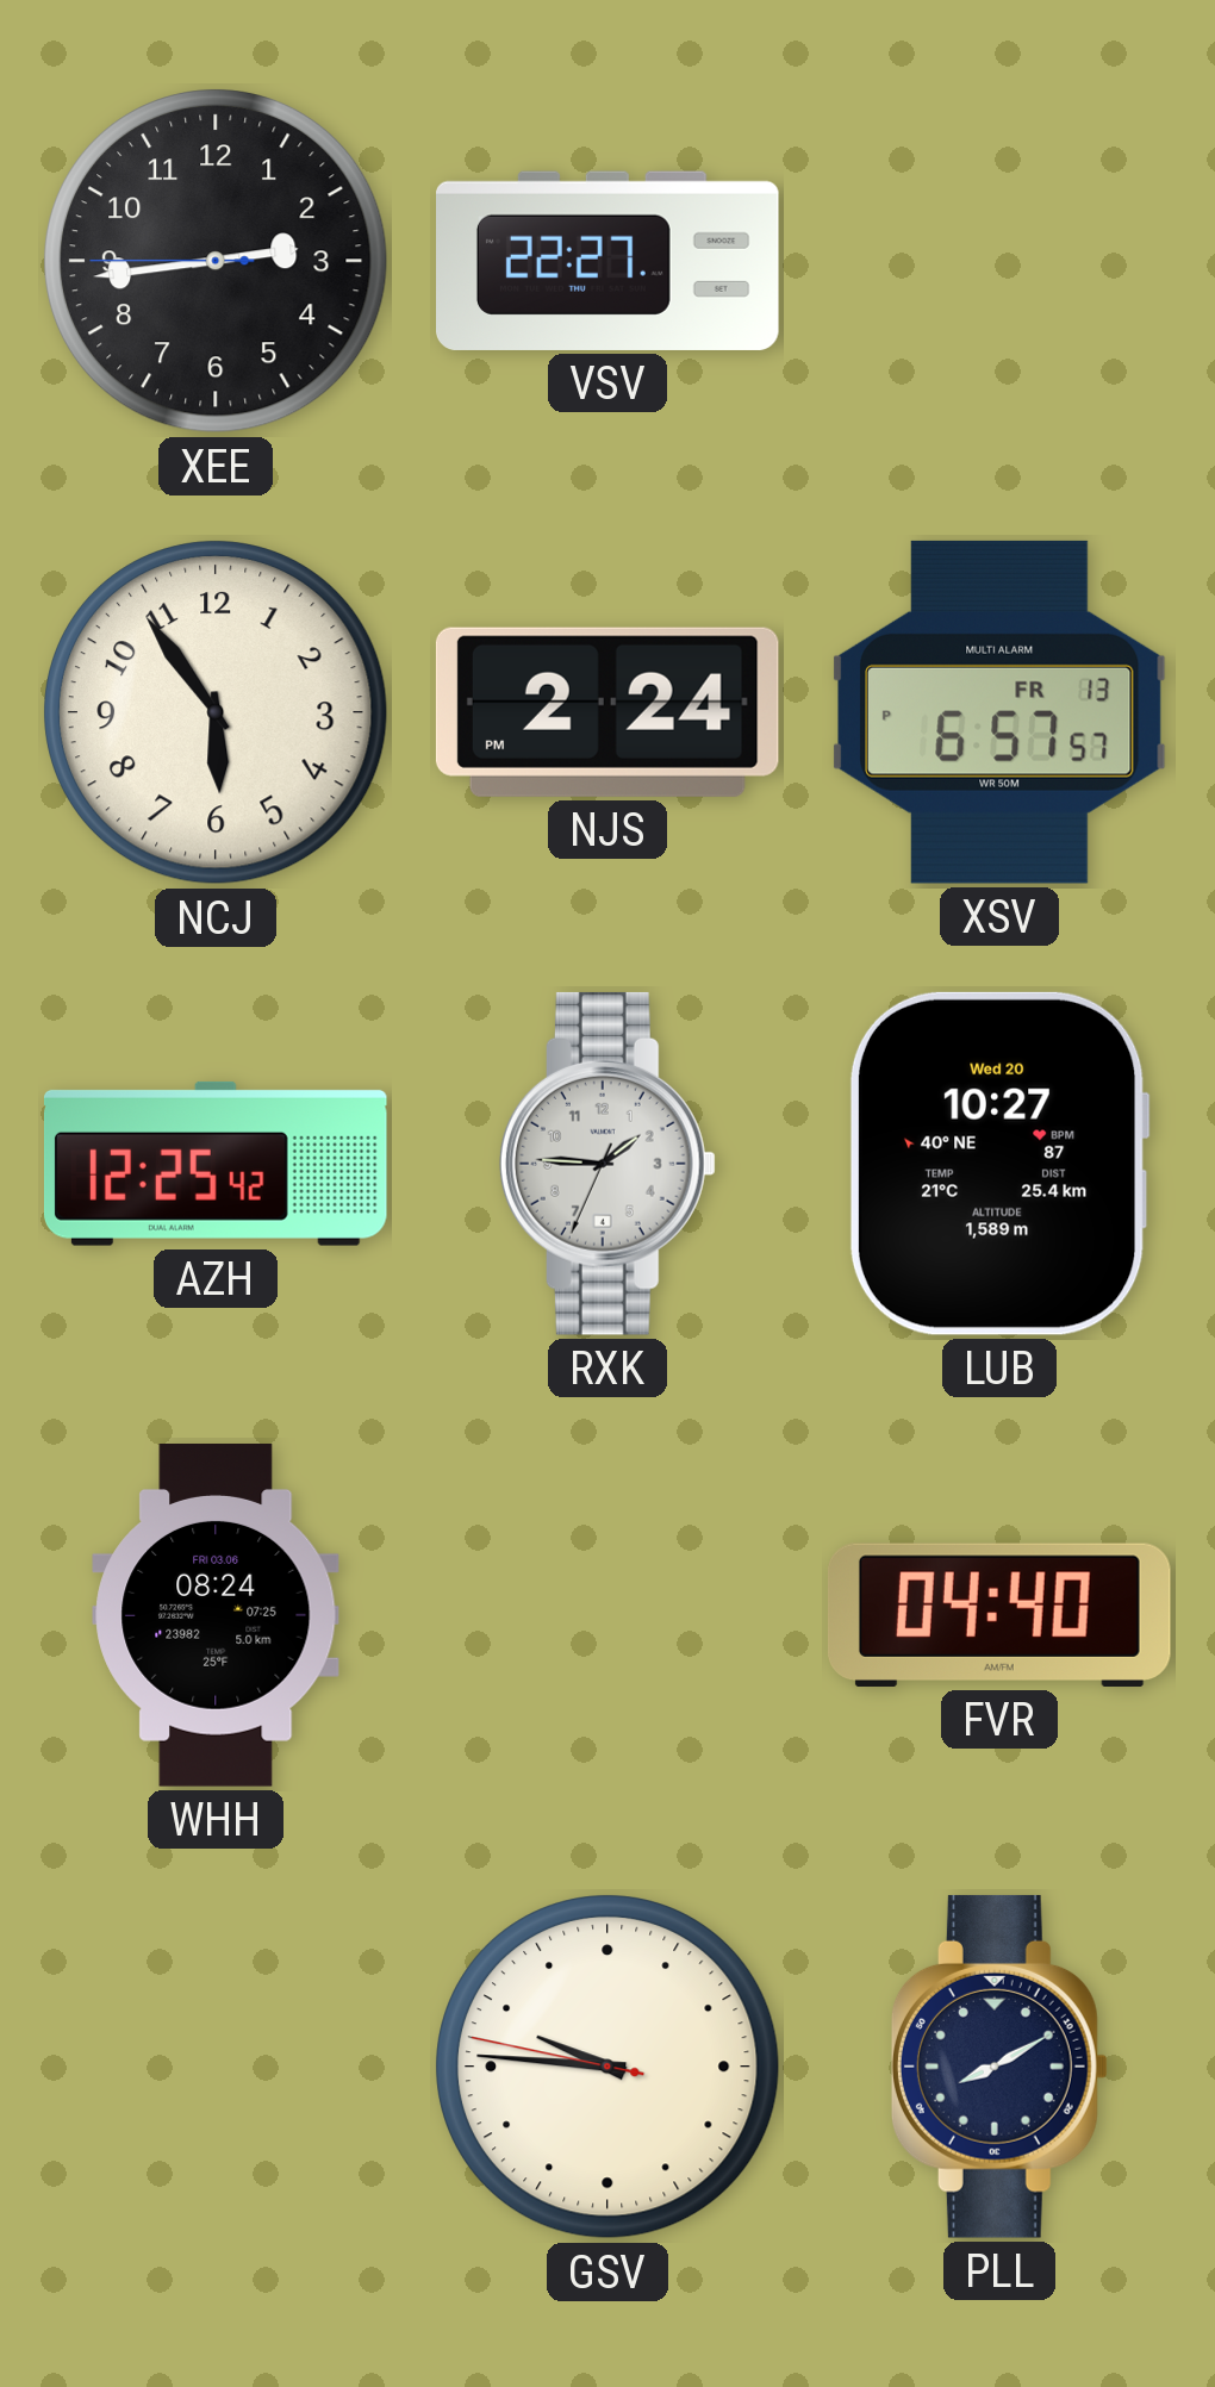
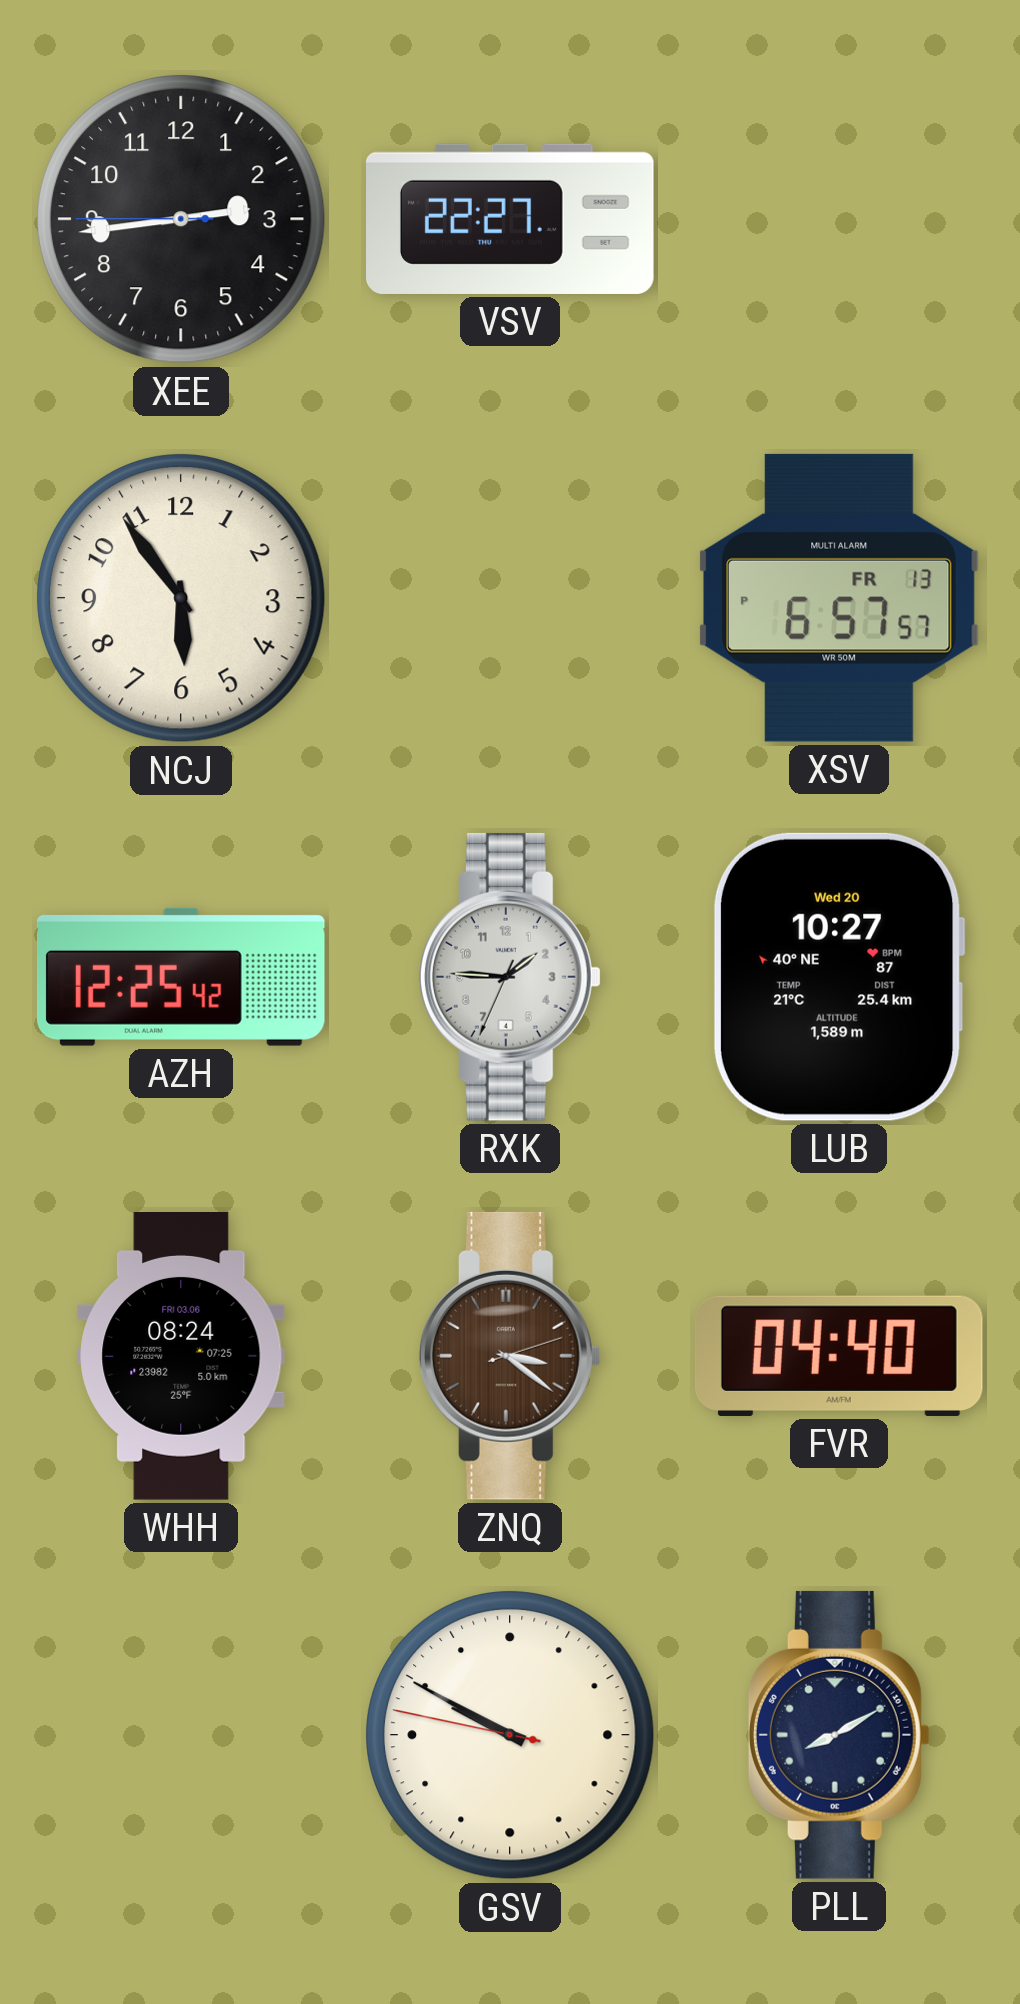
NJS: 2:24 -> none
ZNQ: none -> 3:21
GSV: 9:45 -> 9:49
